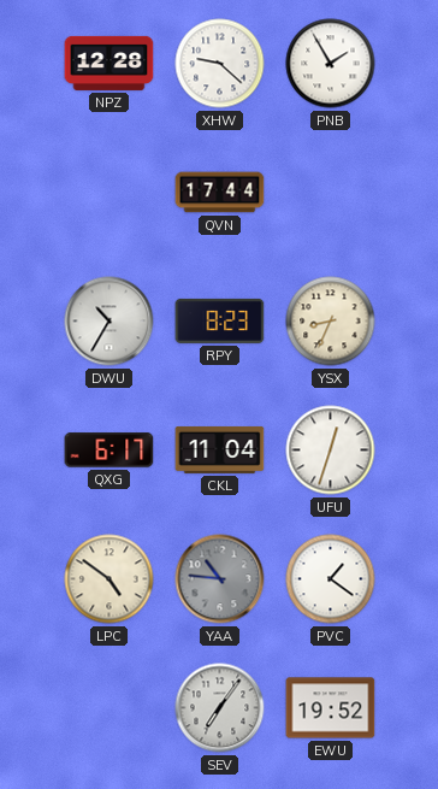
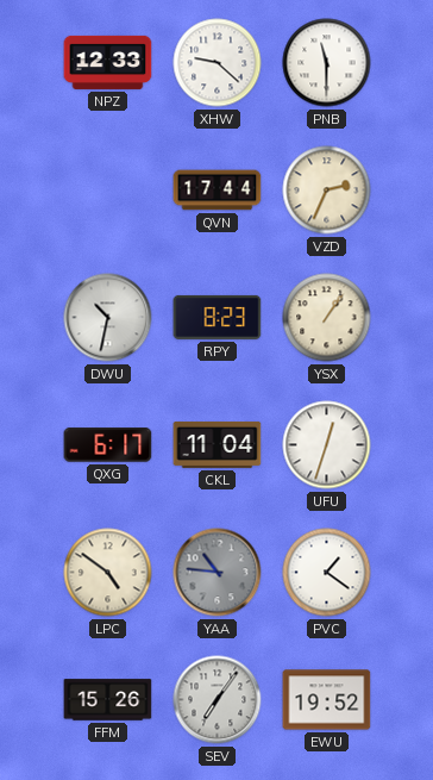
NPZ: 12:28 -> 12:33
PNB: 1:55 -> 11:30
VZD: none -> 2:34
DWU: 10:35 -> 10:32
YSX: 8:34 -> 1:06
FFM: none -> 15:26
